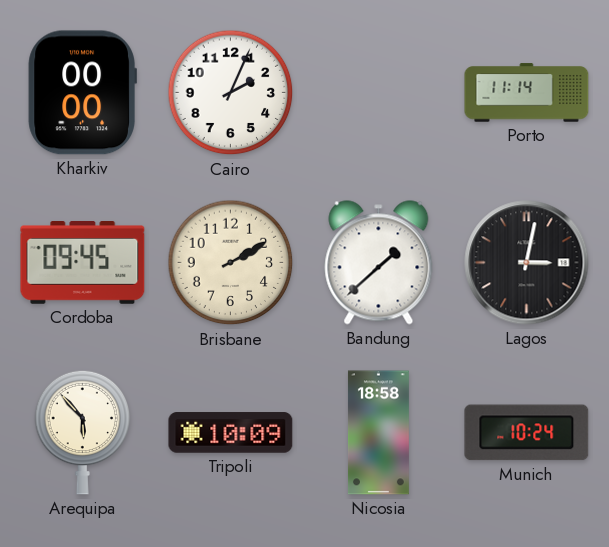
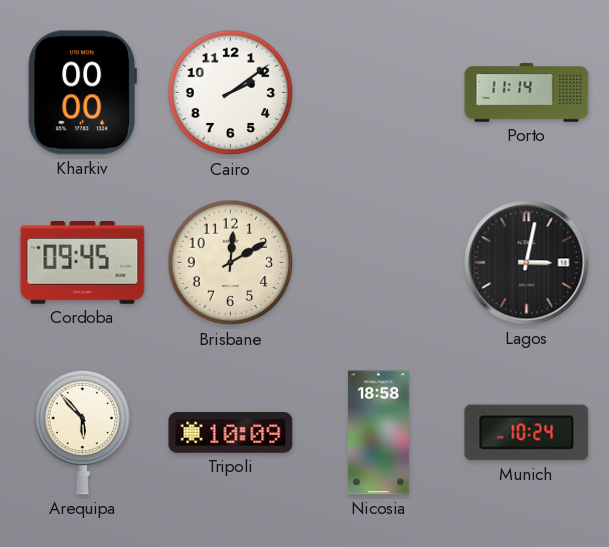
Cairo: 2:04 -> 2:09
Brisbane: 2:10 -> 12:10
Bandung: 1:38 -> none
